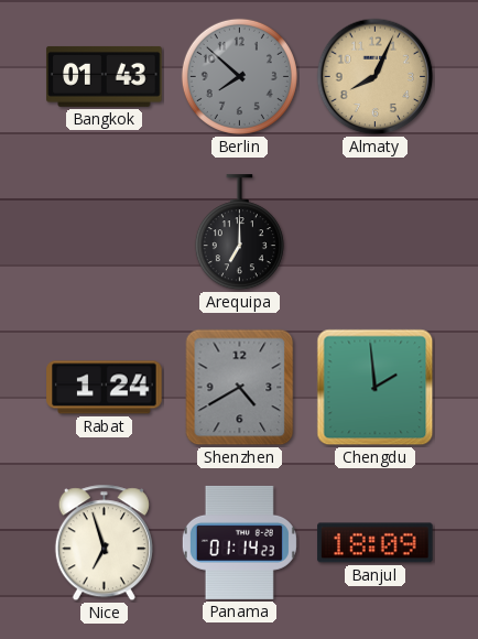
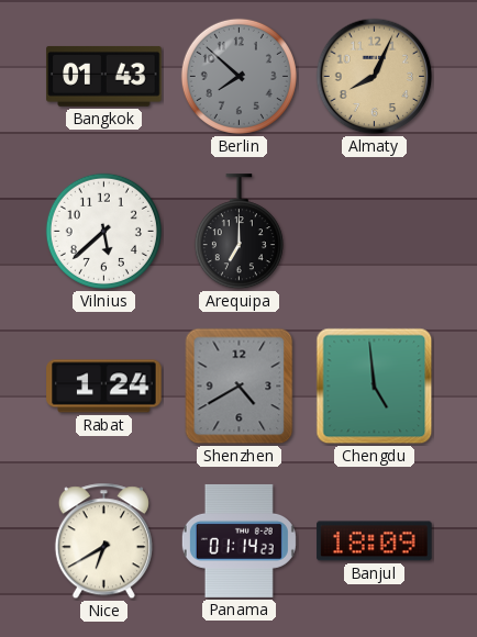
Vilnius: none -> 5:38
Chengdu: 1:59 -> 4:59
Nice: 6:57 -> 6:40
